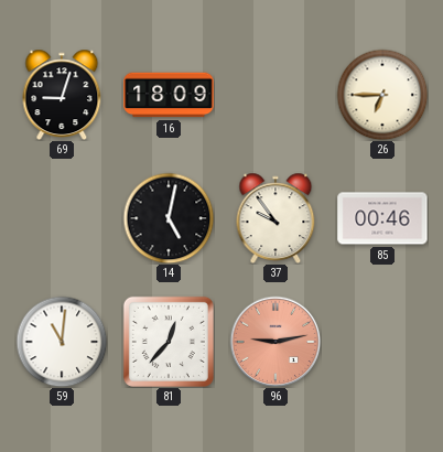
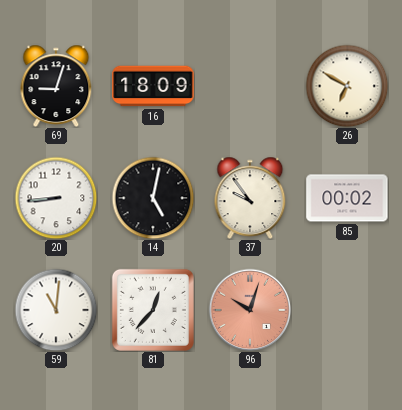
26: 6:45 -> 6:50
20: none -> 8:44
85: 00:46 -> 00:02
96: 9:13 -> 10:03
